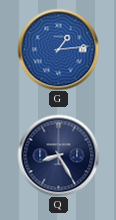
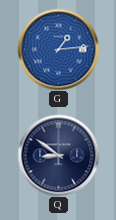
Q: 8:25 -> 8:51
